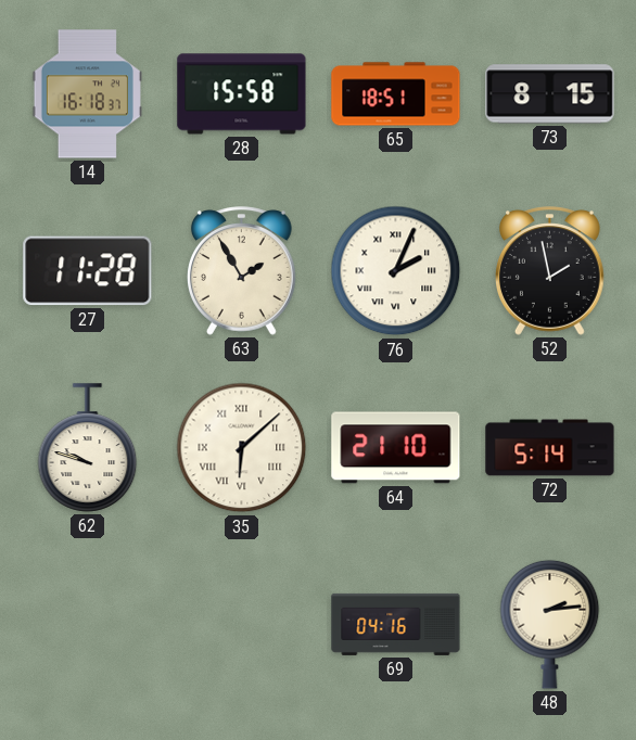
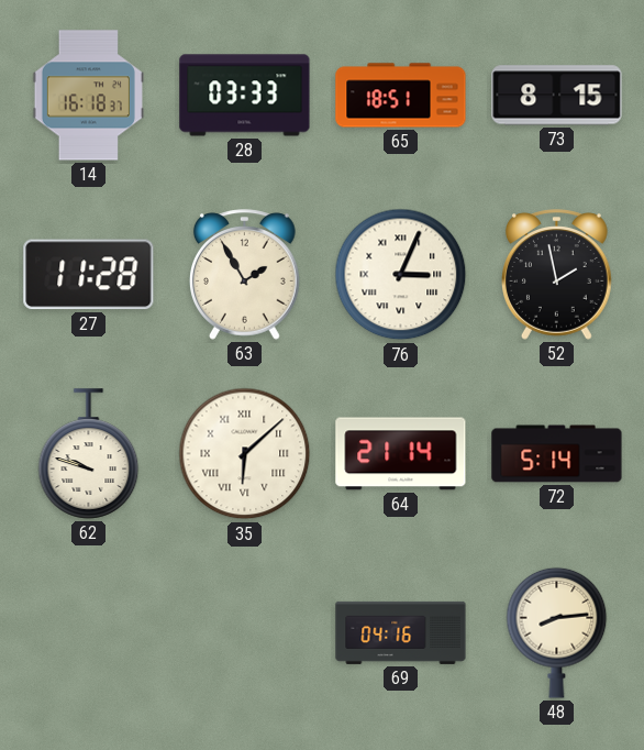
28: 15:58 -> 03:33
76: 2:04 -> 3:04
64: 21:10 -> 21:14
48: 2:14 -> 8:14
